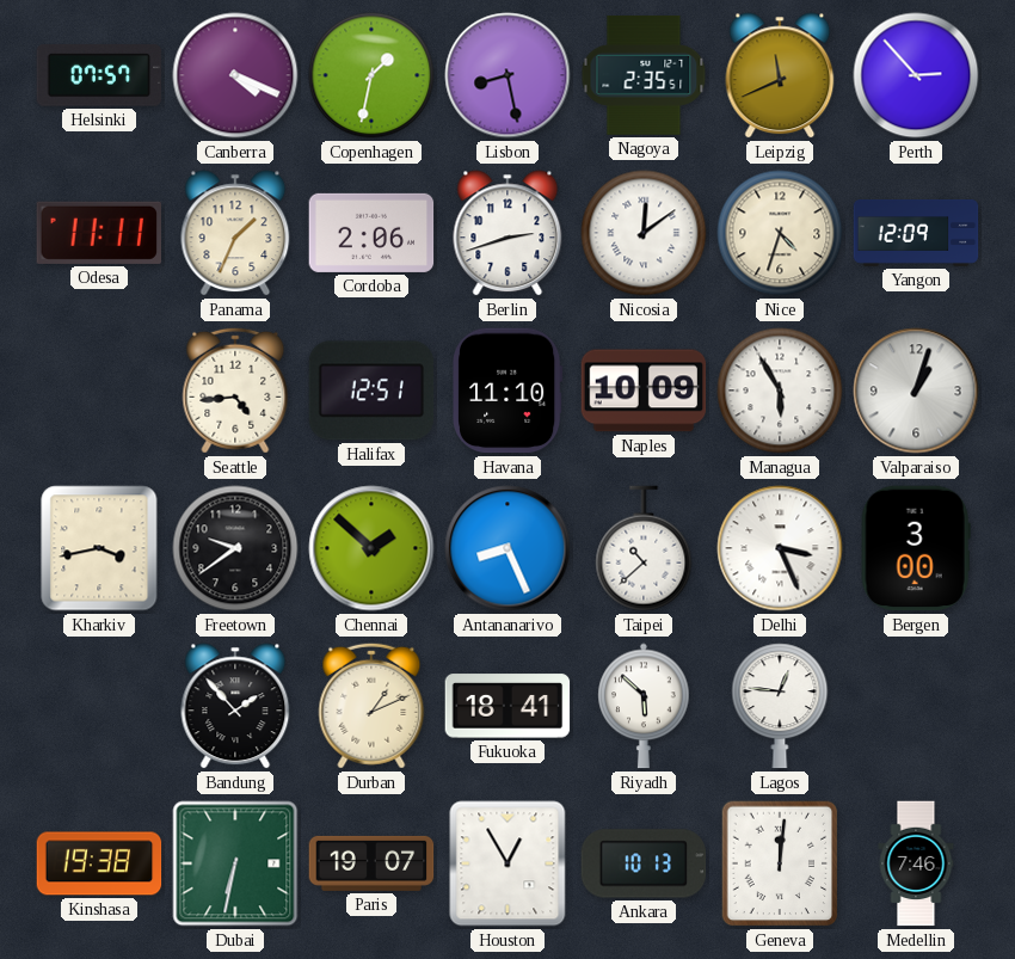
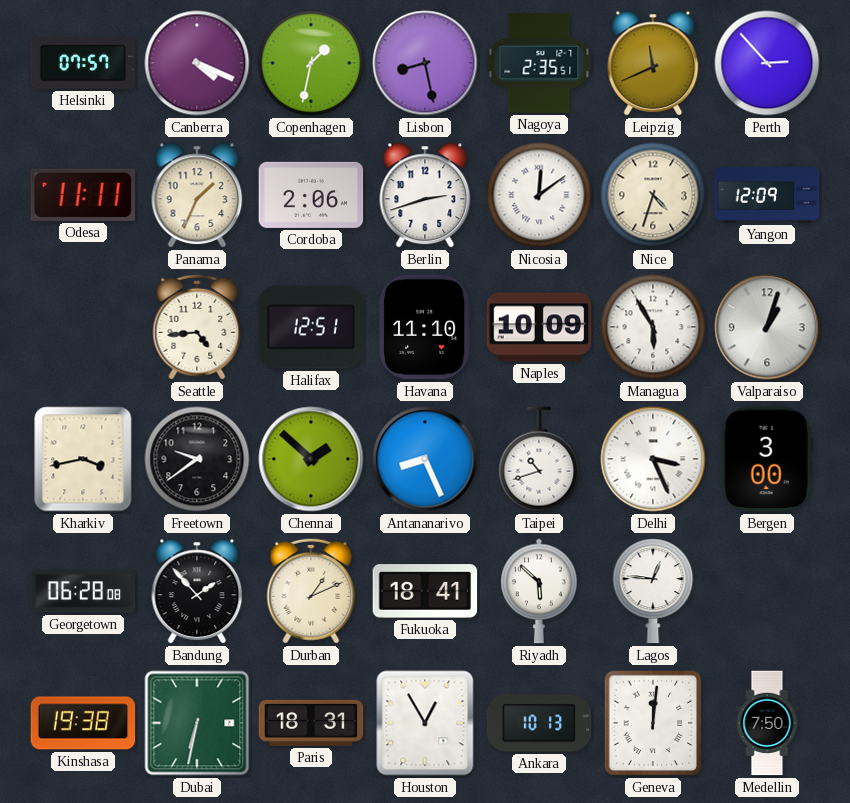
Taipei: 10:38 -> 10:42
Georgetown: none -> 06:28
Paris: 19:07 -> 18:31
Medellin: 7:46 -> 7:50
